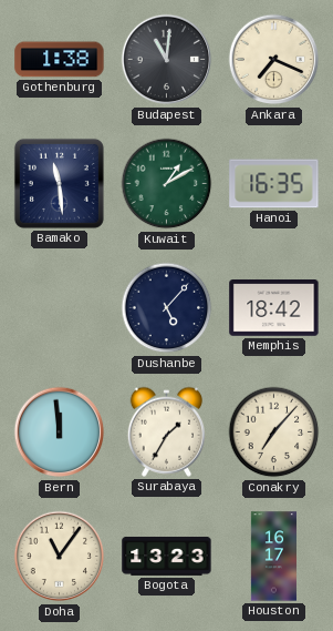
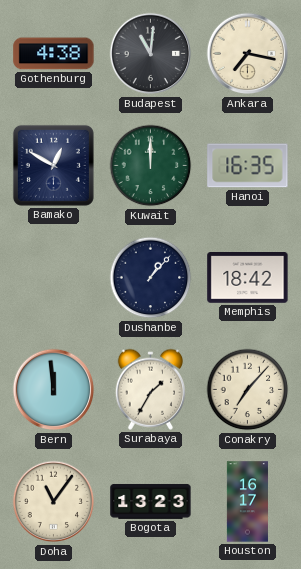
Gothenburg: 1:38 -> 4:38
Ankara: 7:19 -> 7:17
Bamako: 11:29 -> 12:50
Kuwait: 1:10 -> 12:00
Dushanbe: 5:07 -> 1:07
